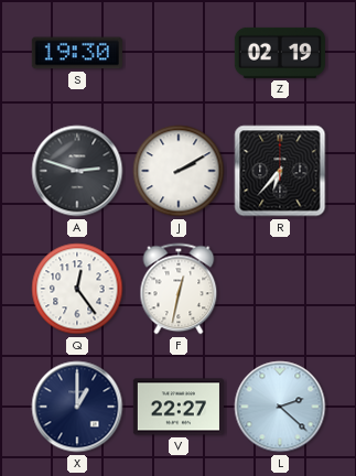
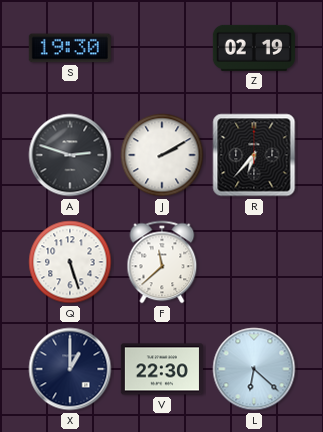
Q: 12:24 -> 5:27
F: 12:32 -> 11:38
V: 22:27 -> 22:30
L: 2:22 -> 6:22
